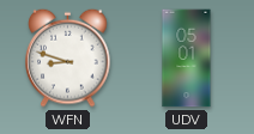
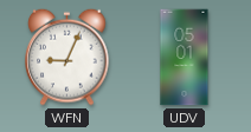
WFN: 8:48 -> 9:04
